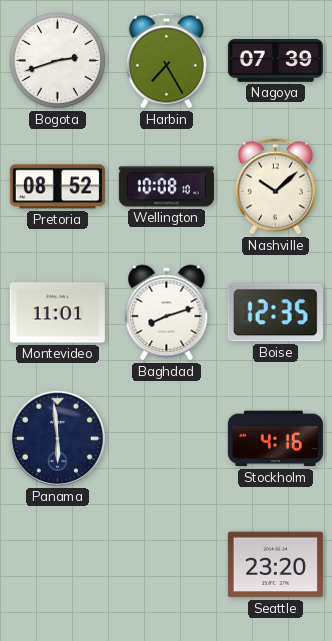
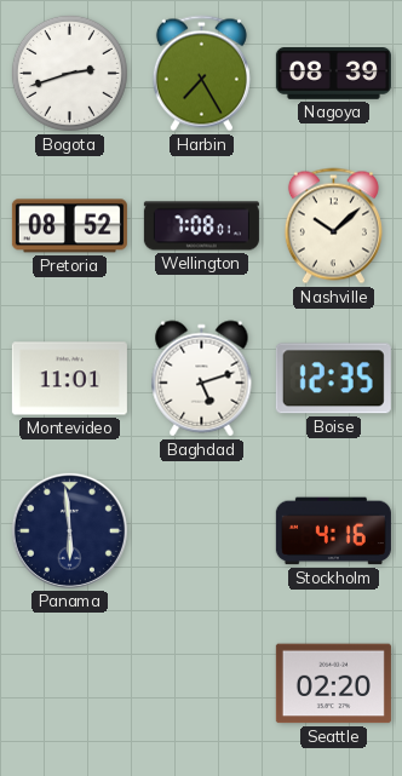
Nagoya: 07:39 -> 08:39
Wellington: 10:08 -> 7:08
Baghdad: 8:12 -> 5:12
Seattle: 23:20 -> 02:20
